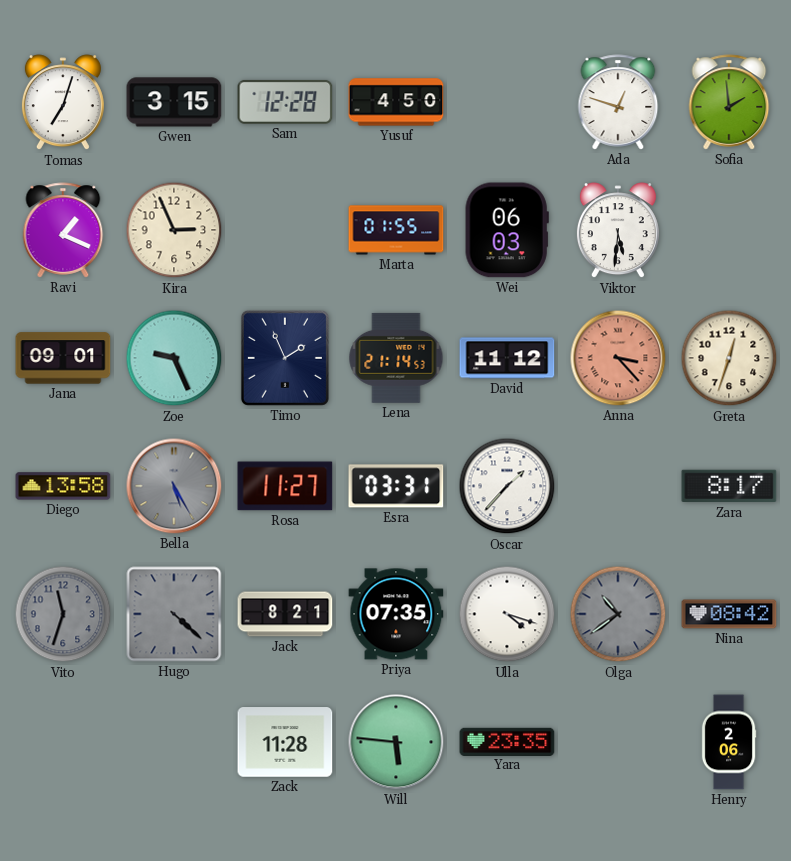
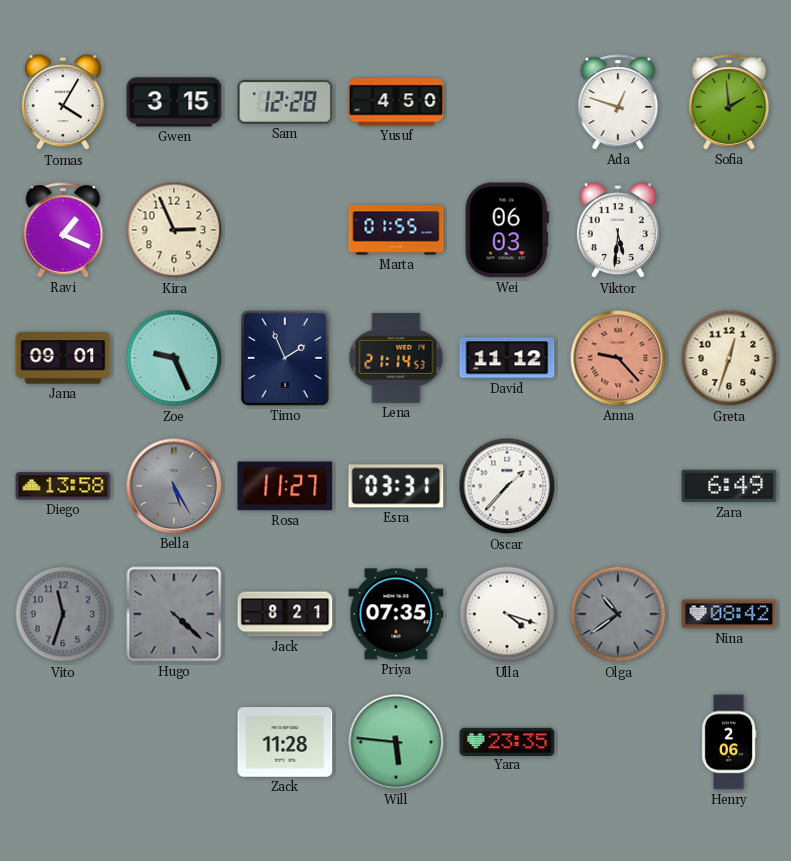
Tomas: 7:03 -> 4:05
Anna: 3:23 -> 9:23
Zara: 8:17 -> 6:49
